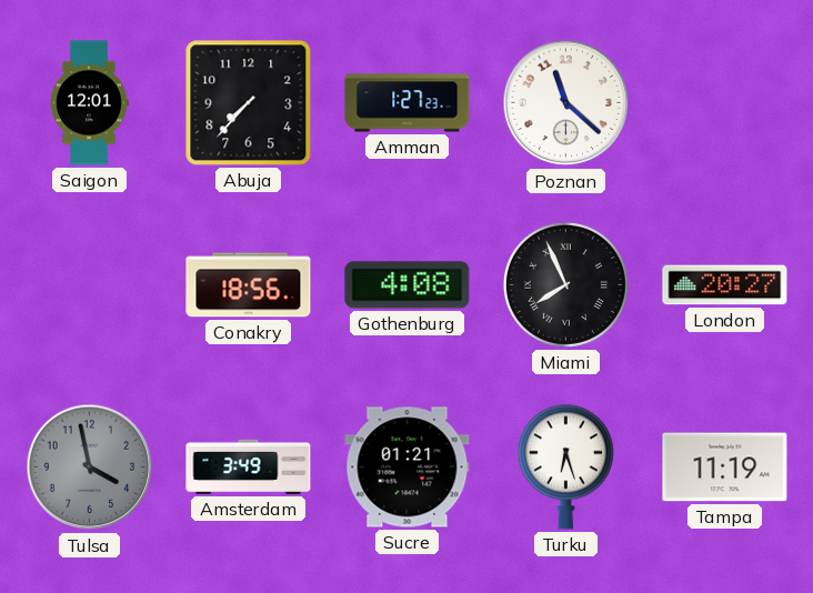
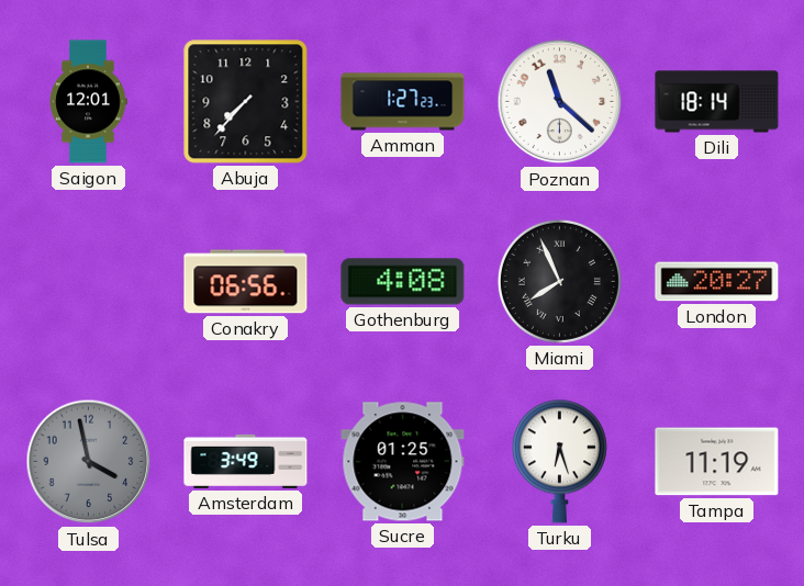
Dili: none -> 18:14
Conakry: 18:56 -> 06:56
Sucre: 01:21 -> 01:25
